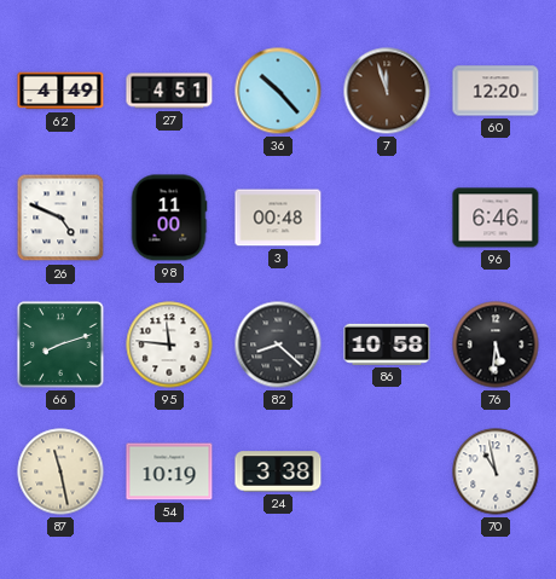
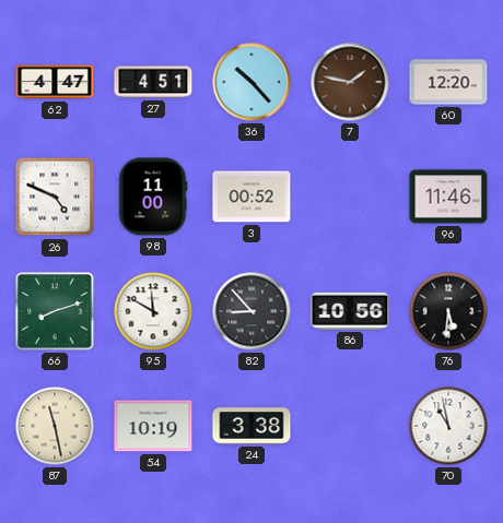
62: 4:49 -> 4:47
7: 11:57 -> 1:47
3: 00:48 -> 00:52
96: 6:46 -> 11:46
95: 11:46 -> 11:50
82: 8:22 -> 8:53
86: 10:58 -> 10:56
